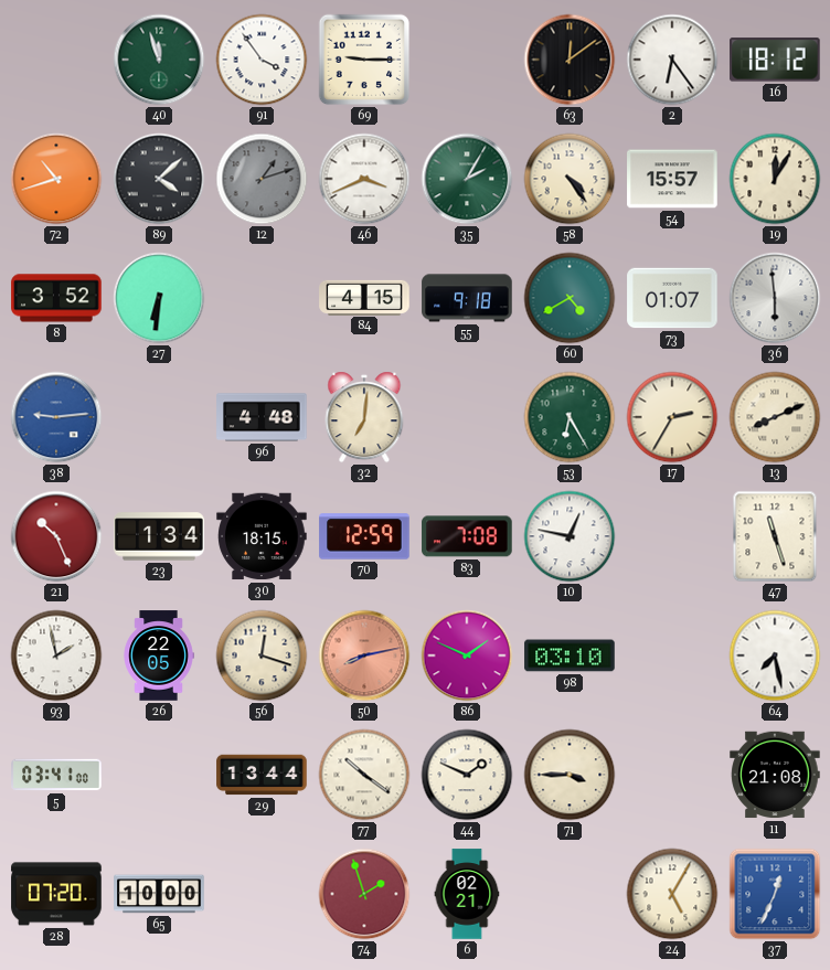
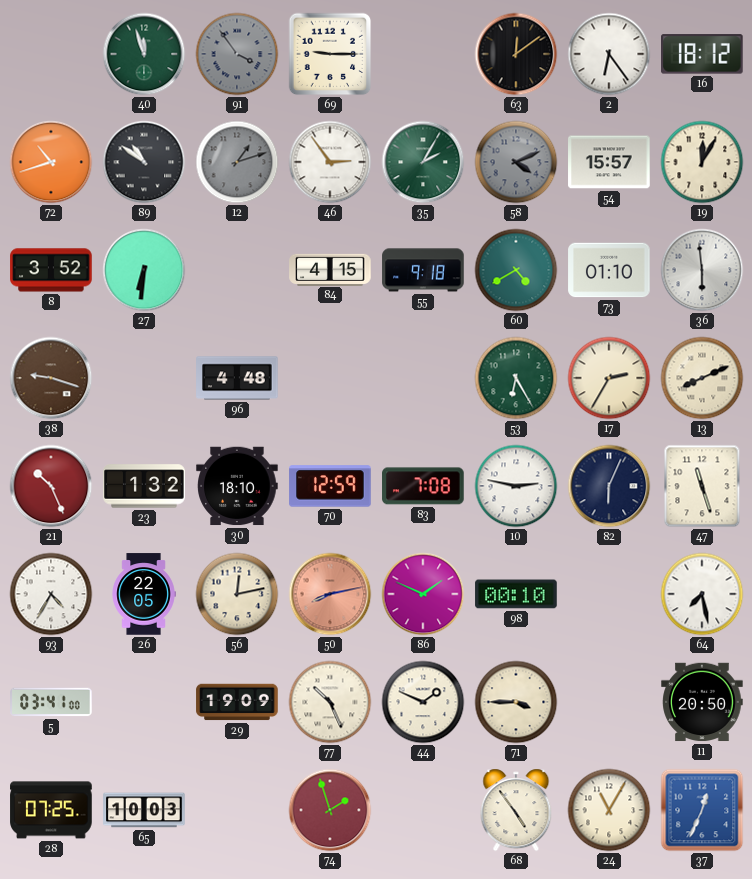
91 dial: white -> grey
89: 4:08 -> 10:51
46: 3:41 -> 2:54
58: 4:24 -> 4:11
58 dial: cream -> grey
73: 01:07 -> 01:10
38: 9:14 -> 9:18
38 dial: blue -> brown
32: 7:01 -> none
23: 1:34 -> 1:32
30: 18:15 -> 18:10
10: 12:47 -> 2:47
82: none -> 6:04
93: 1:58 -> 4:35
56: 12:18 -> 12:13
98: 03:10 -> 00:10
29: 13:44 -> 19:09
77: 10:21 -> 10:26
11: 21:08 -> 20:50
28: 07:20 -> 07:25
65: 10:00 -> 10:03
6: 02:21 -> none
68: none -> 4:54
24: 5:05 -> 11:05
